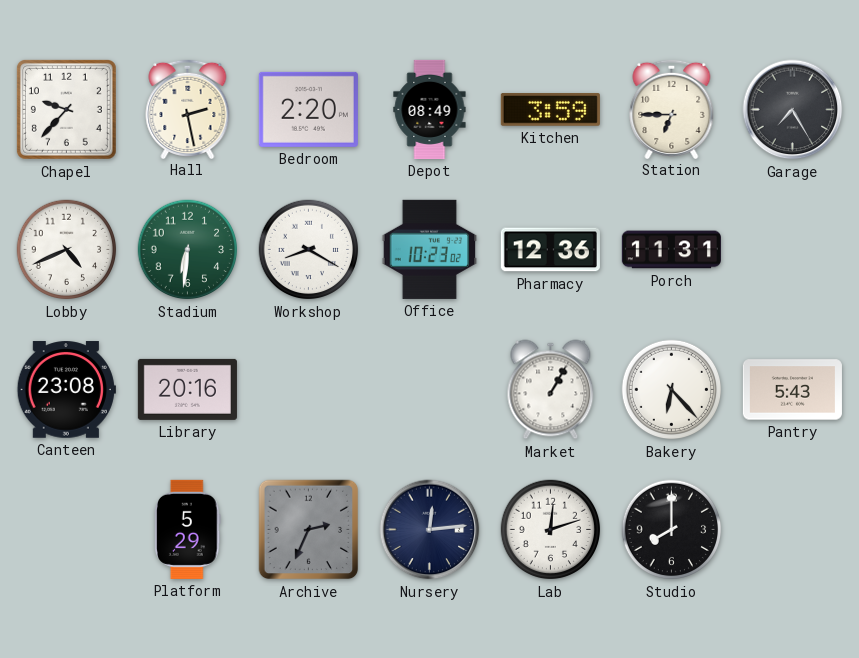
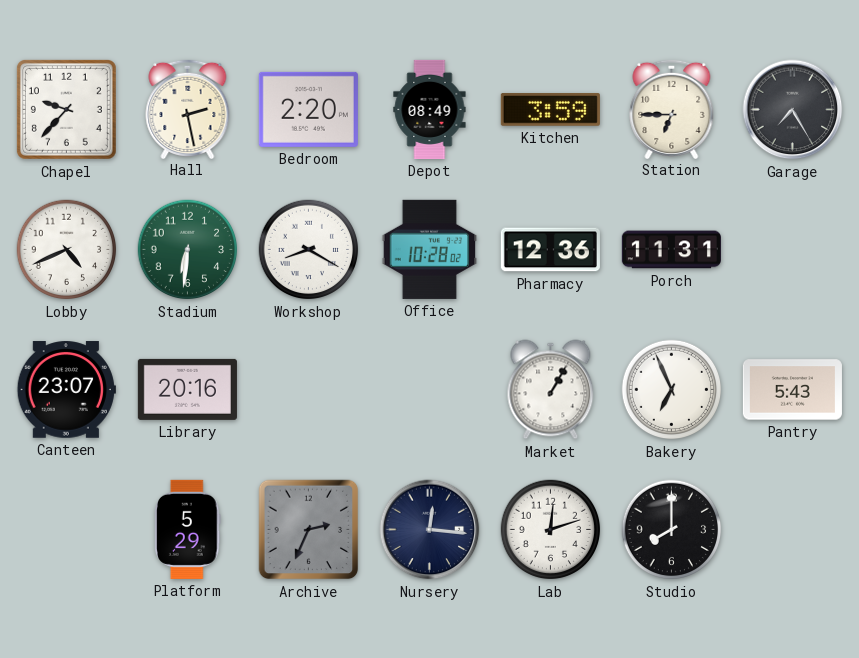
Office: 10:23 -> 10:28
Canteen: 23:08 -> 23:07
Bakery: 6:23 -> 6:56
Nursery: 12:14 -> 12:16
